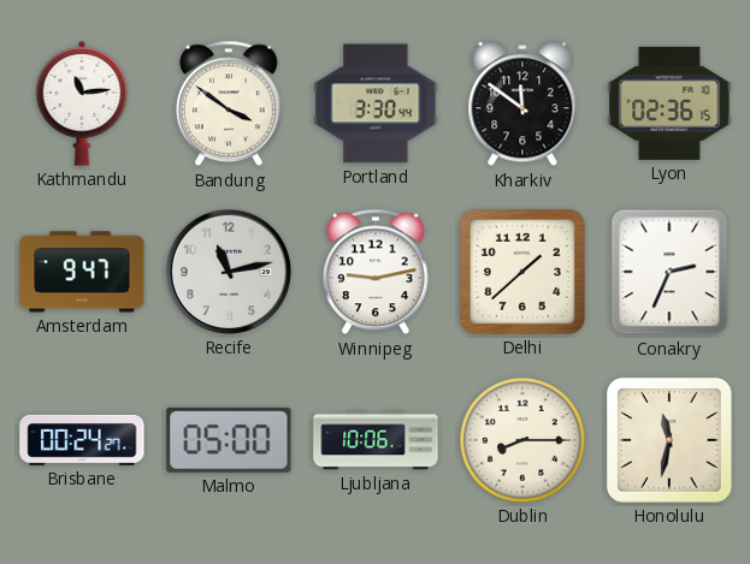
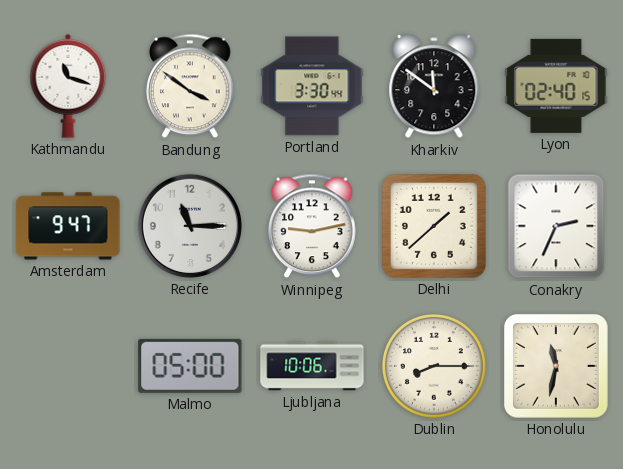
Kathmandu: 11:14 -> 11:18
Lyon: 02:36 -> 02:40
Recife: 11:13 -> 11:15
Brisbane: 00:24 -> none
